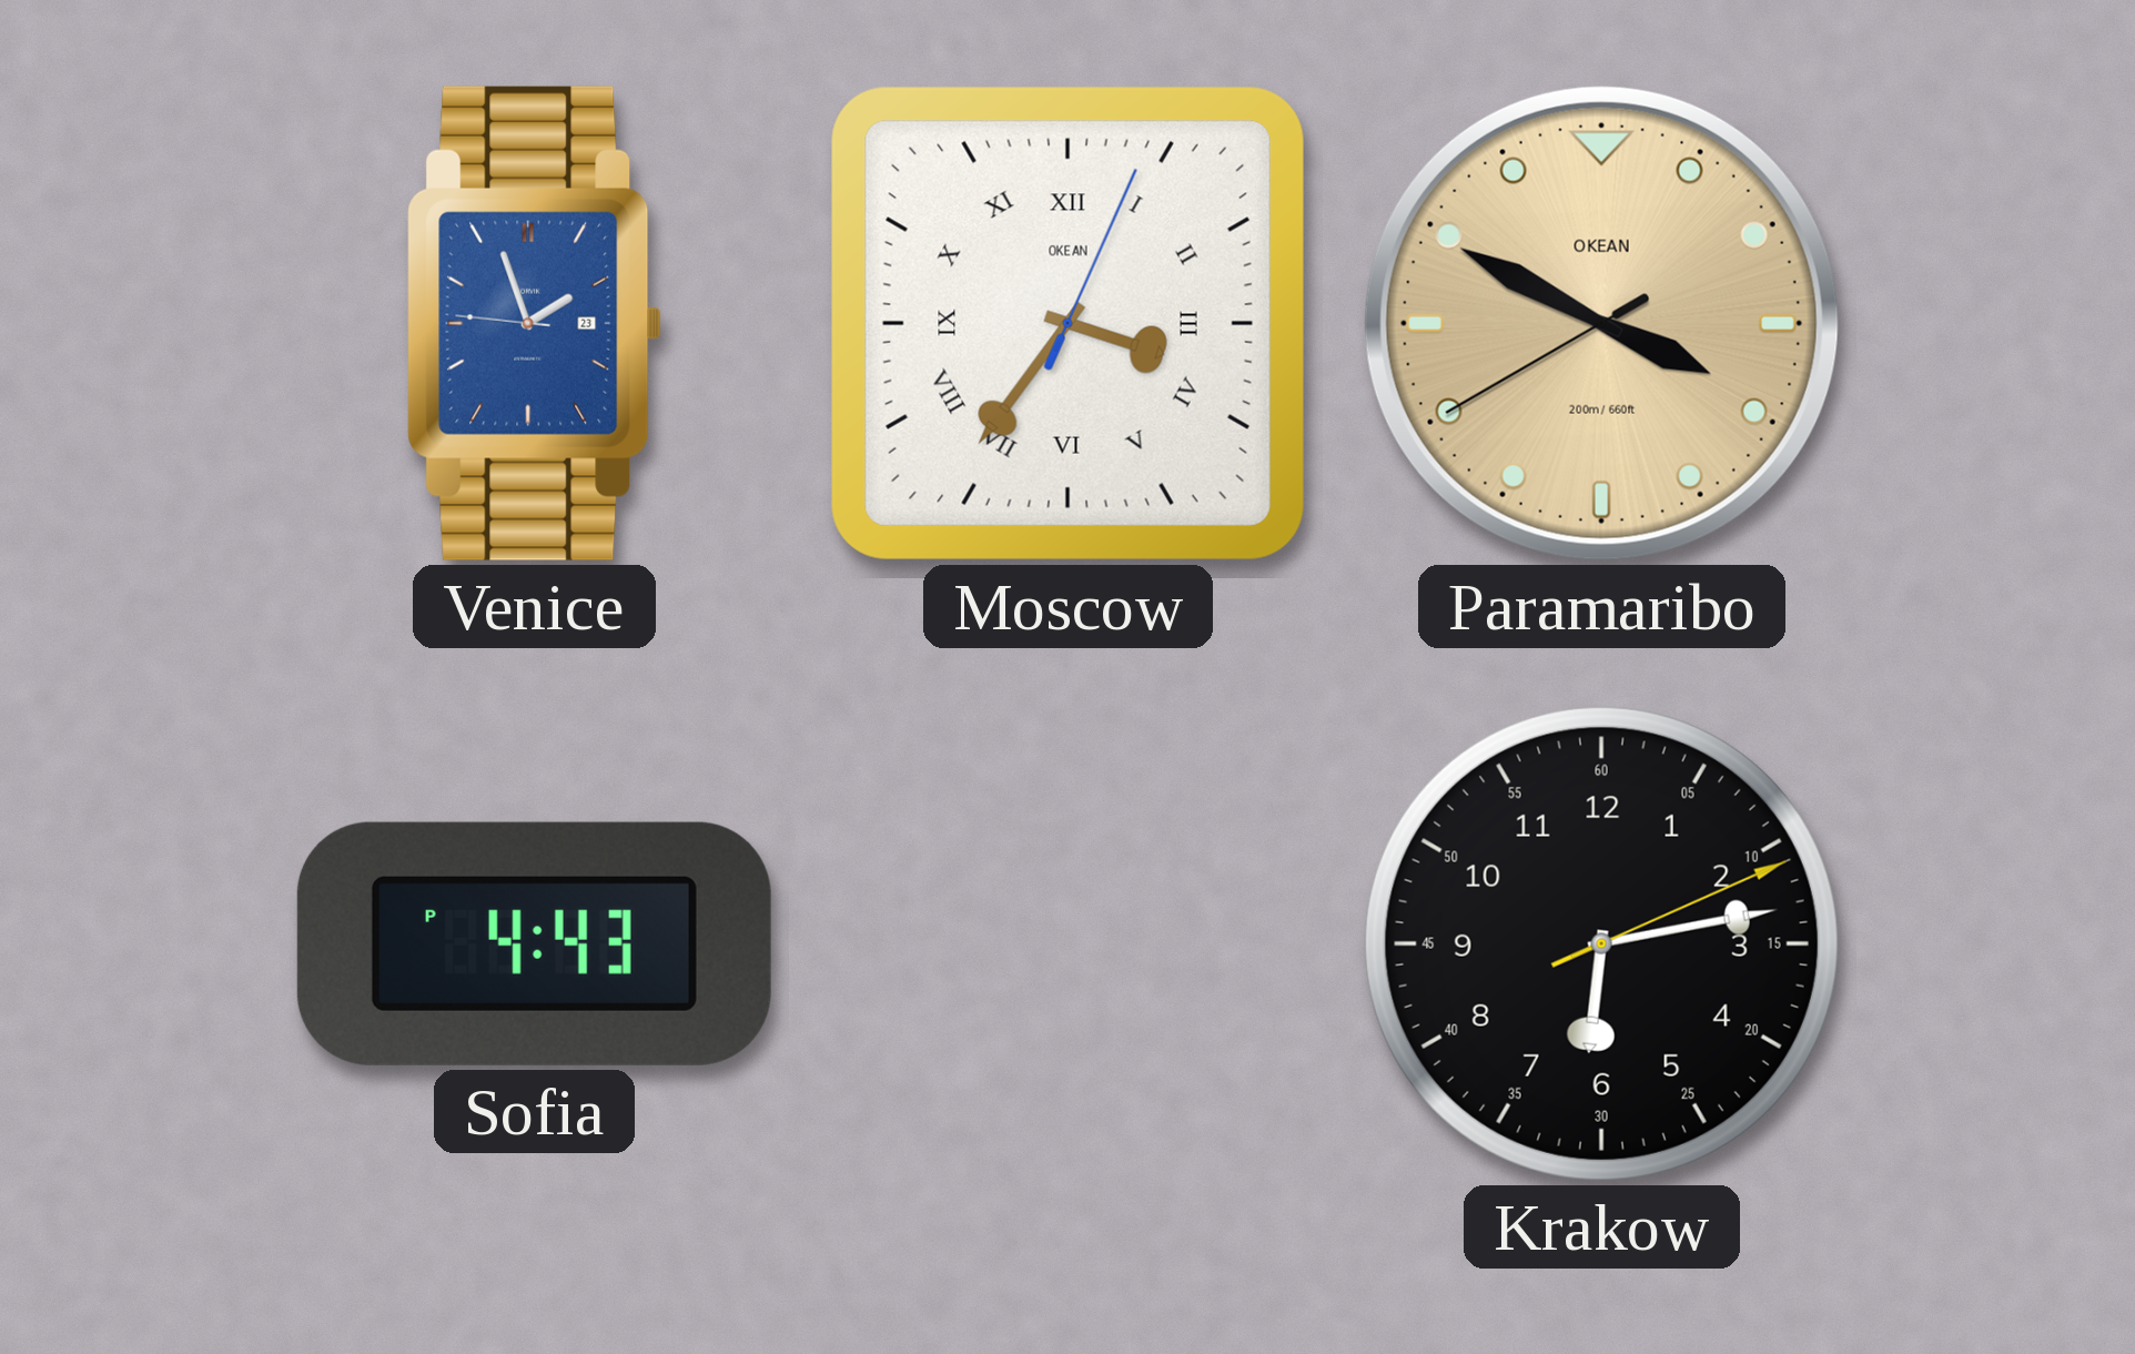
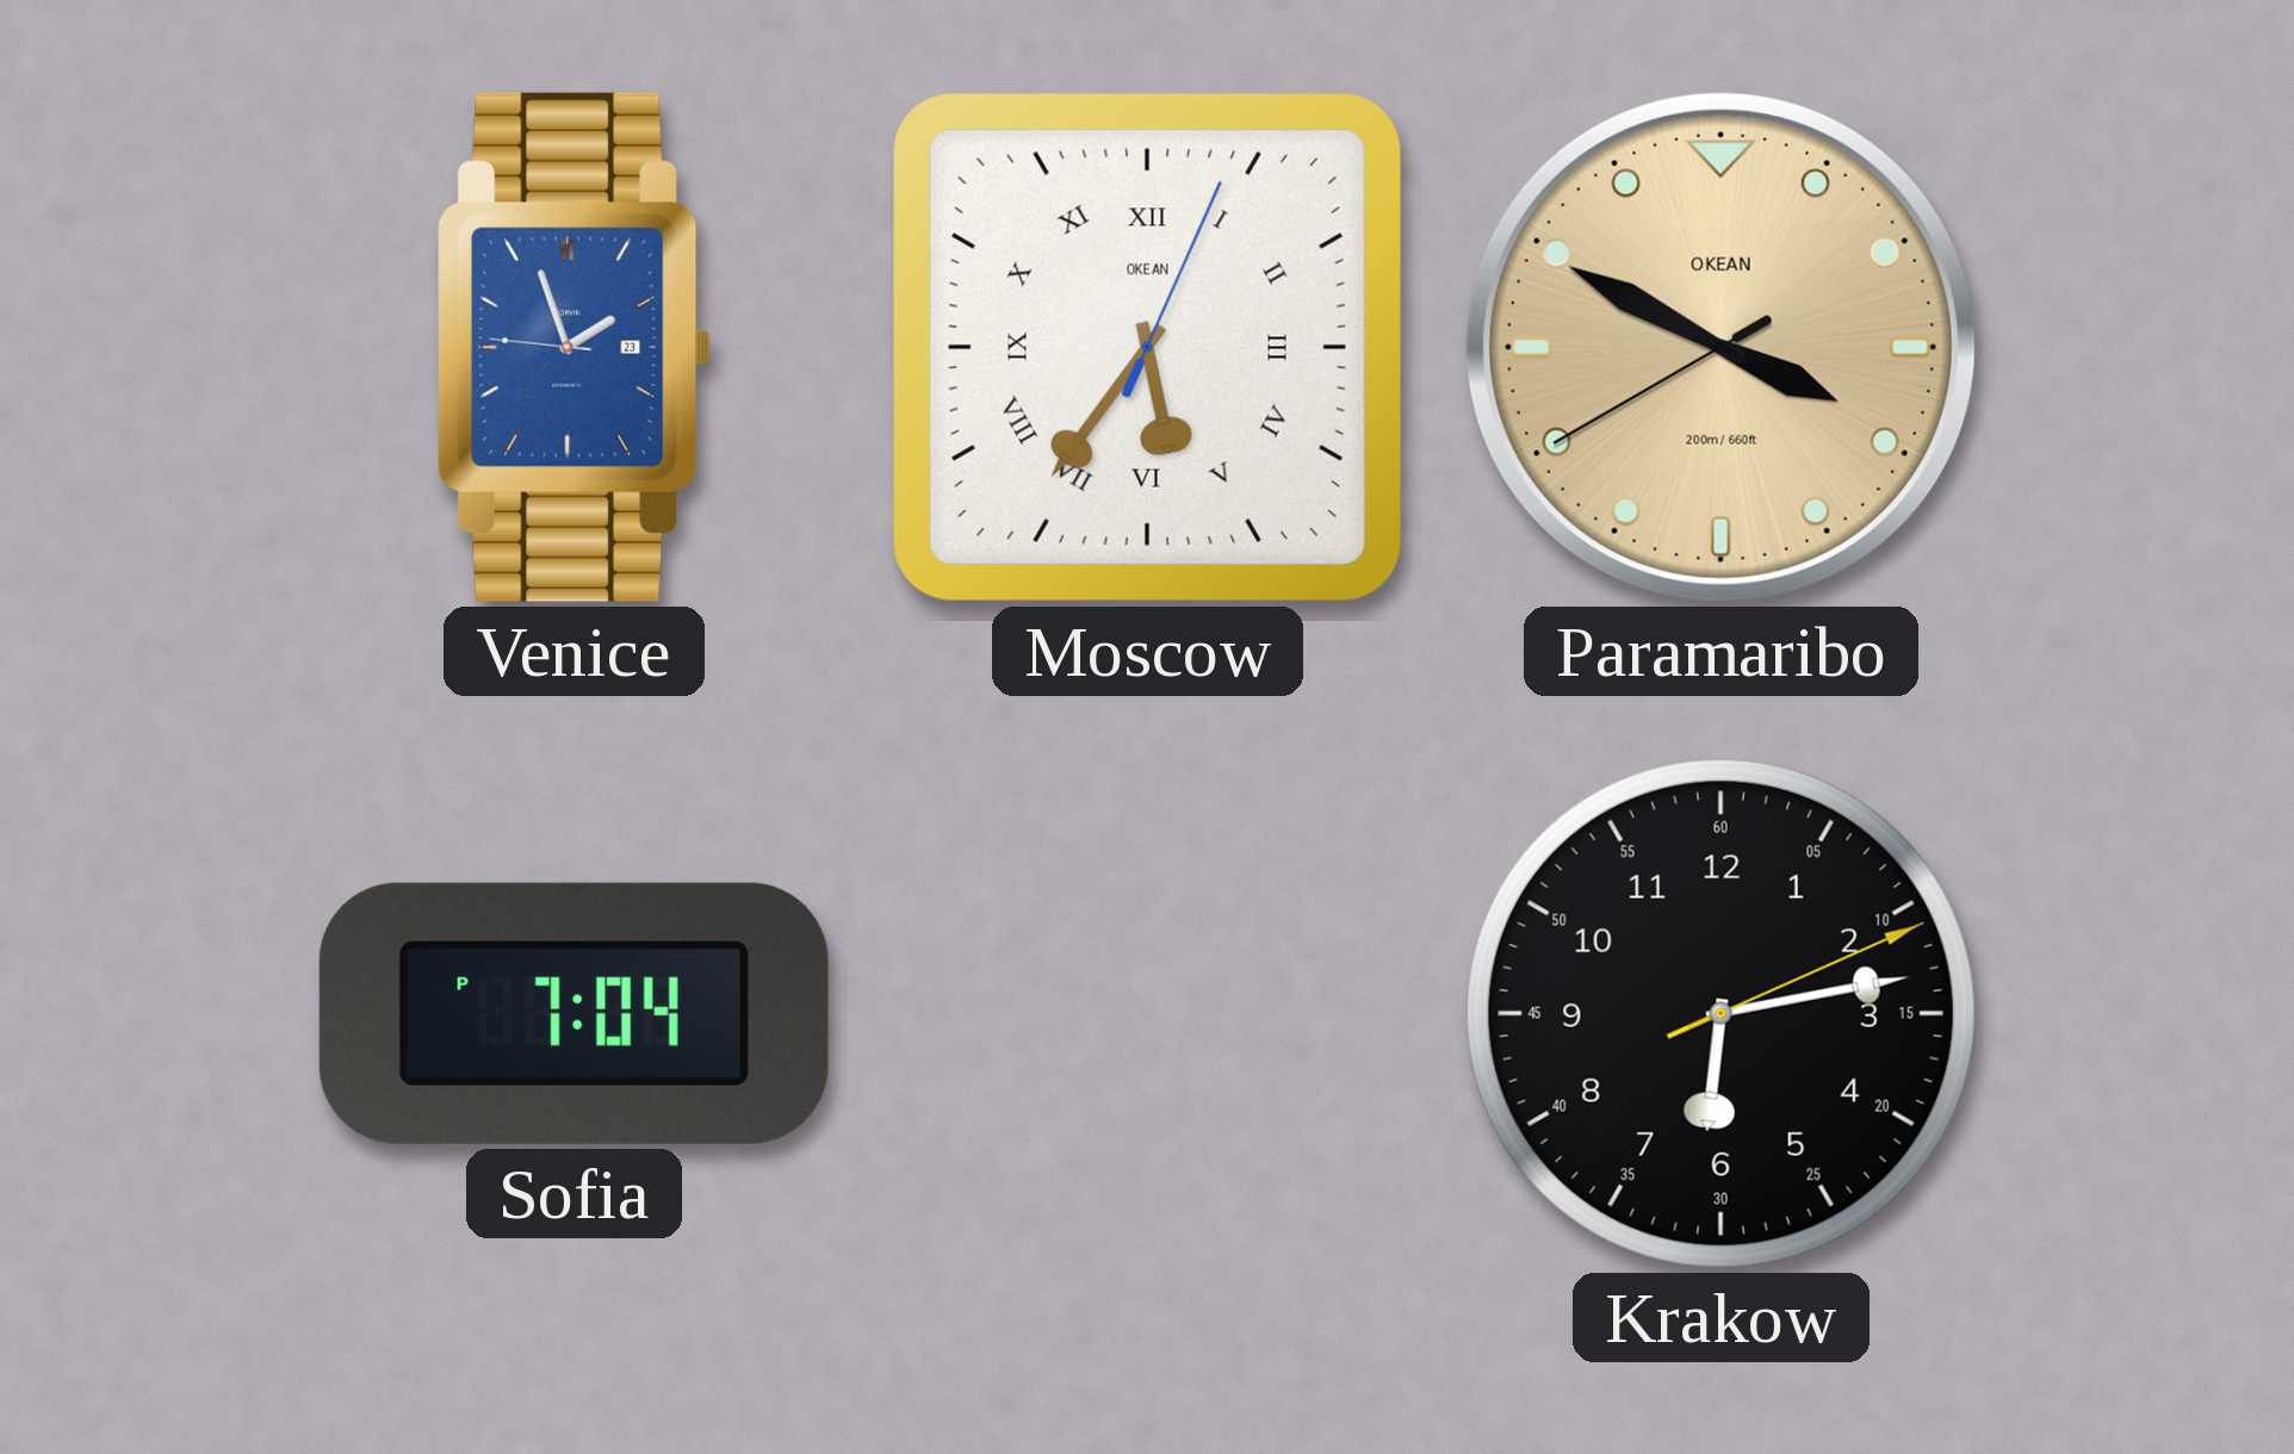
Moscow: 3:36 -> 5:36
Sofia: 4:43 -> 7:04
